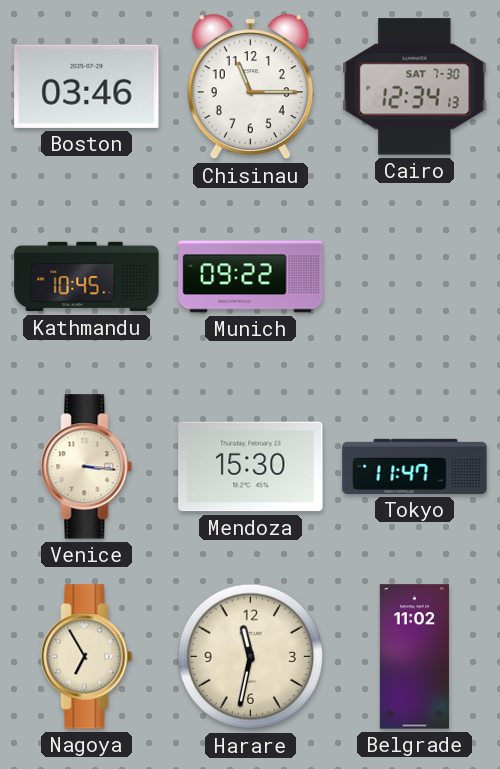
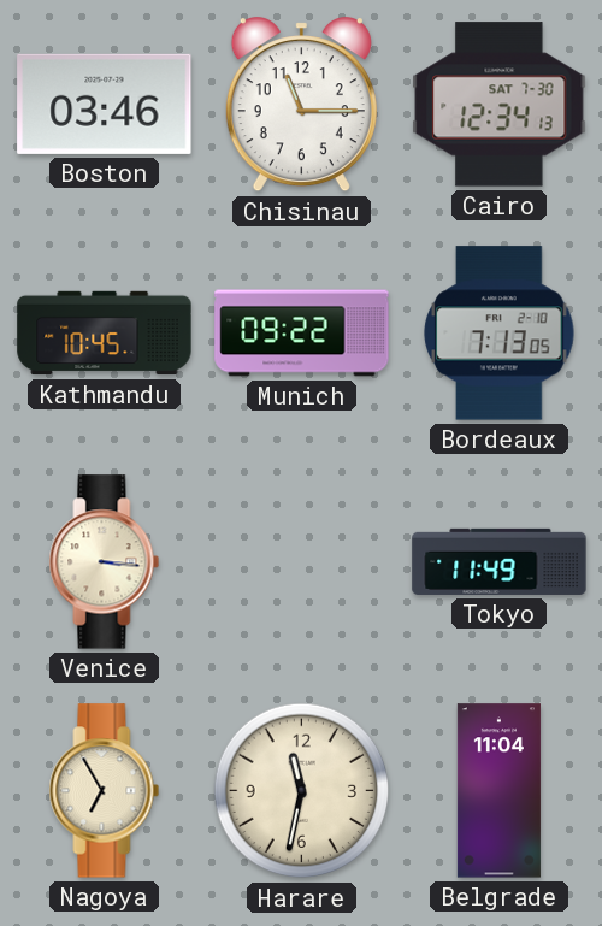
Bordeaux: none -> 7:13
Mendoza: 15:30 -> none
Tokyo: 11:47 -> 11:49
Belgrade: 11:02 -> 11:04
